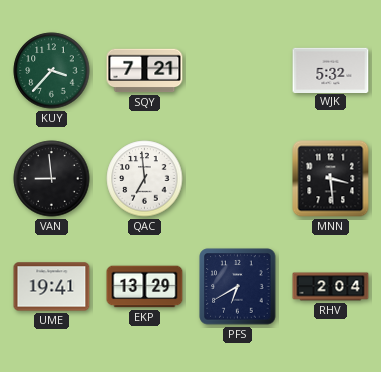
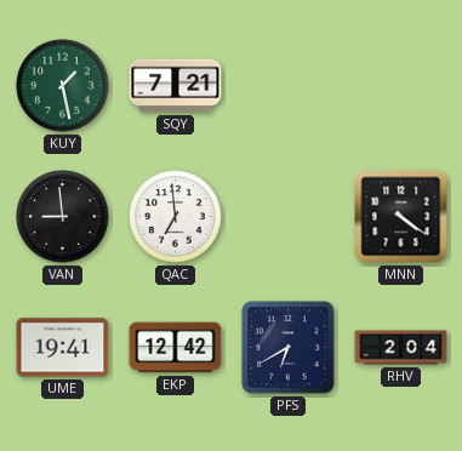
KUY: 3:37 -> 1:28
WJK: 5:32 -> none
MNN: 3:29 -> 4:21
EKP: 13:29 -> 12:42
